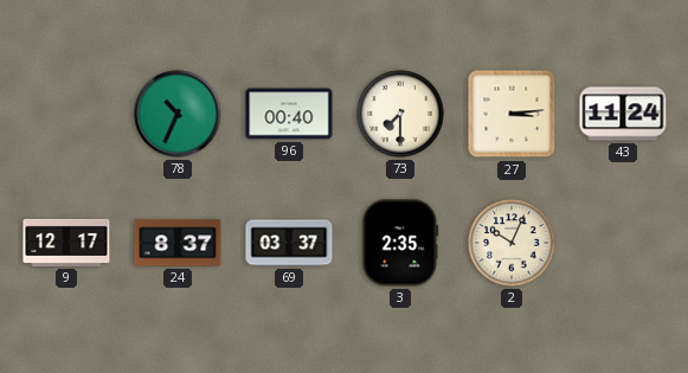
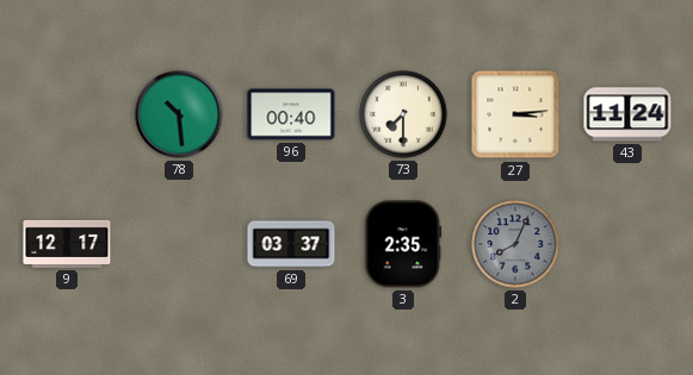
78: 10:34 -> 10:29
24: 8:37 -> none
2: 10:04 -> 8:04
2 dial: cream -> grey
